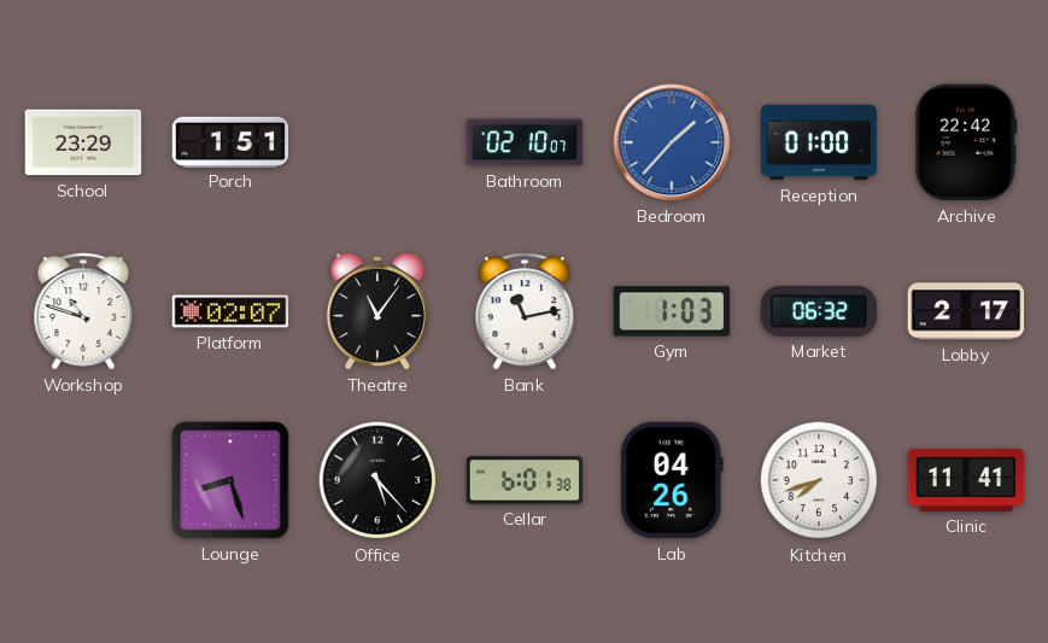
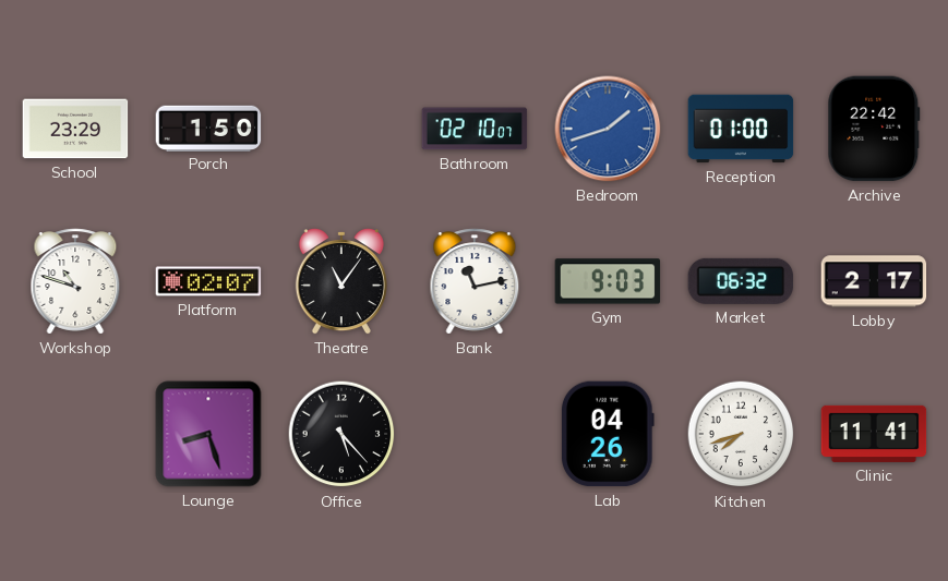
Porch: 1:51 -> 1:50
Bedroom: 1:37 -> 1:42
Gym: 1:03 -> 9:03
Cellar: 6:01 -> none
